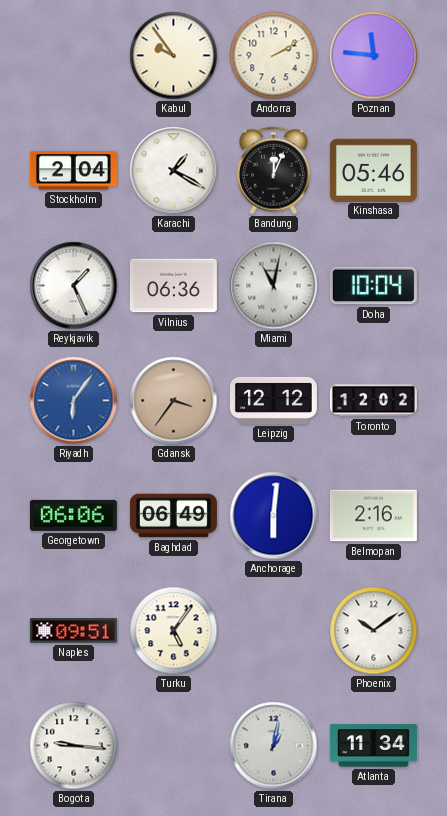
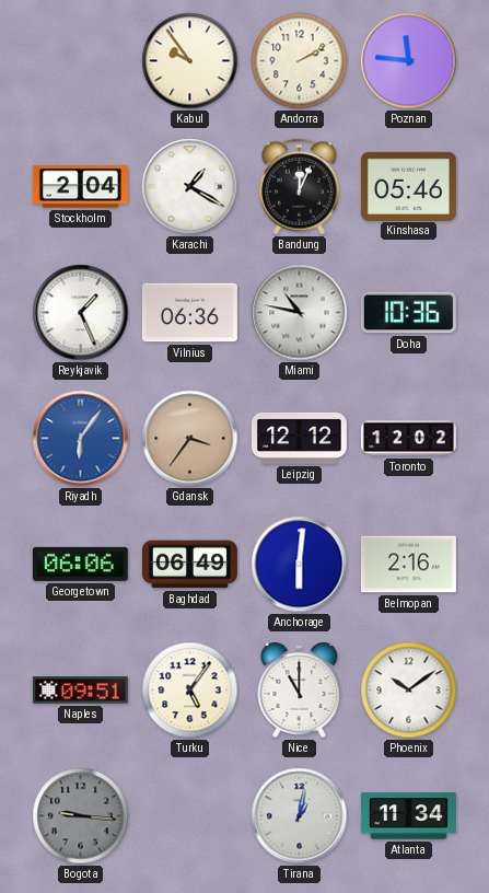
Miami: 11:02 -> 10:47
Doha: 10:04 -> 10:36
Nice: none -> 11:00
Bogota dial: white -> grey
